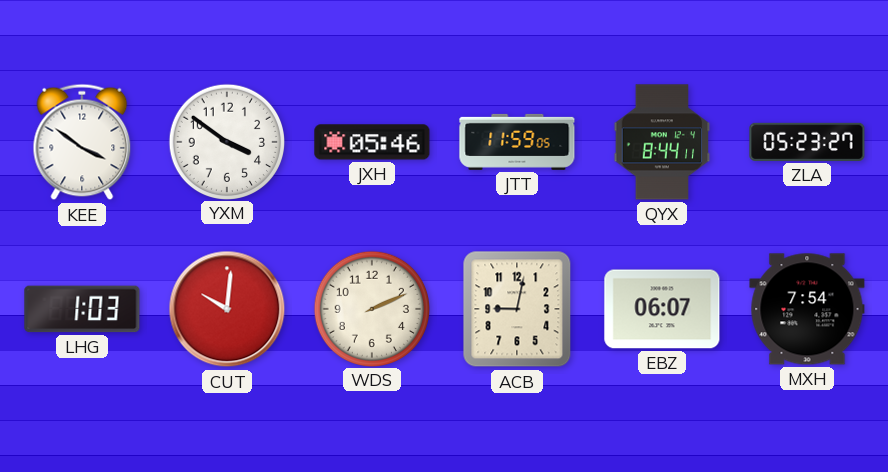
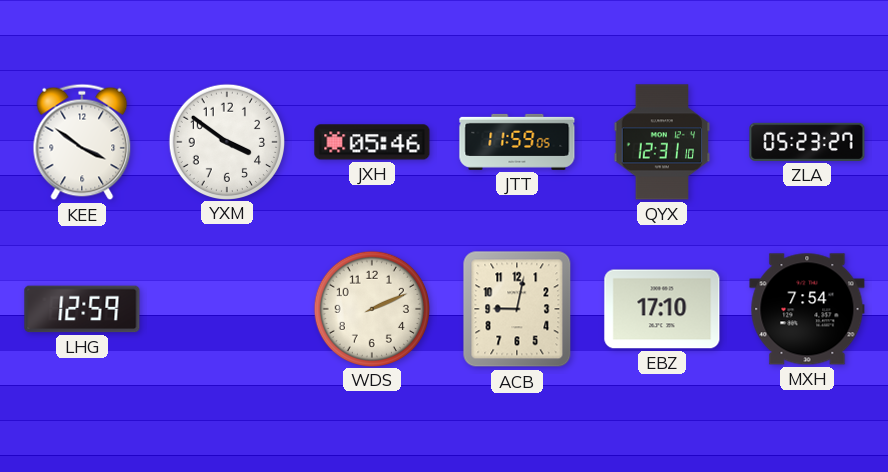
QYX: 8:44 -> 12:31
LHG: 1:03 -> 12:59
CUT: 10:01 -> none
EBZ: 06:07 -> 17:10
